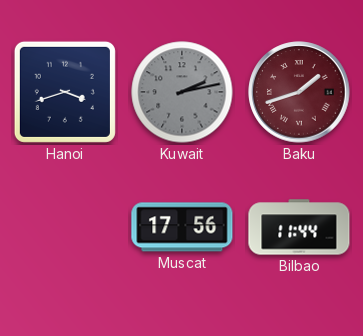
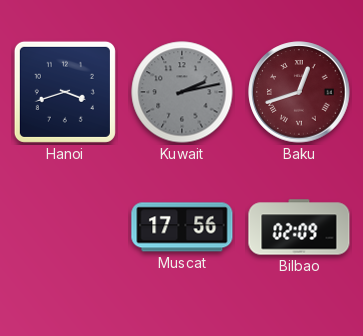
Baku: 1:42 -> 12:42
Bilbao: 11:44 -> 02:09
